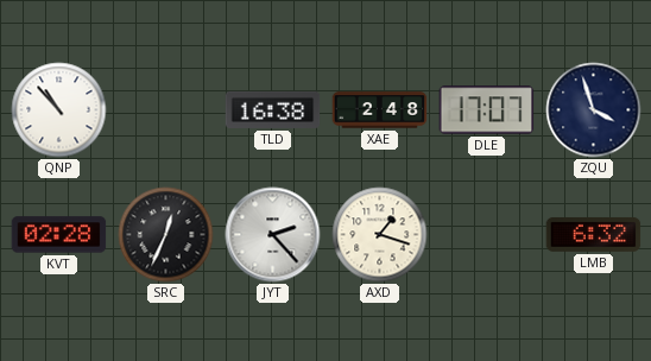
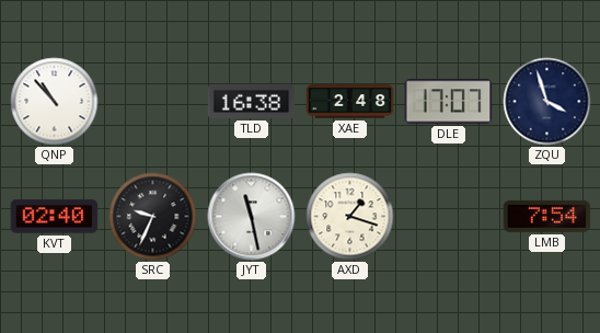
KVT: 02:28 -> 02:40
SRC: 12:34 -> 9:34
JYT: 2:23 -> 11:28
LMB: 6:32 -> 7:54
